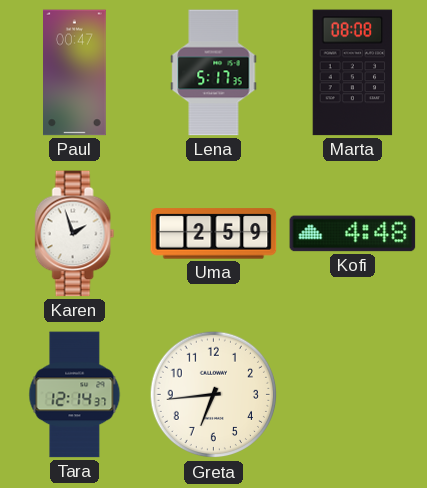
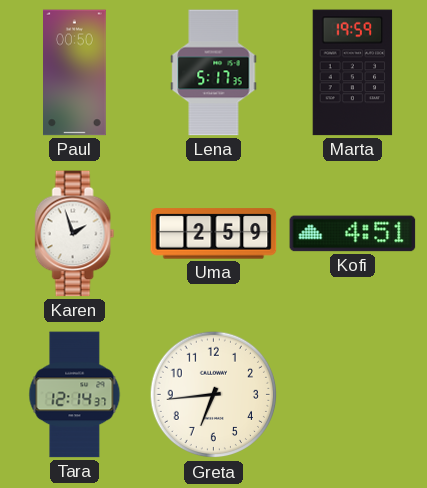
Paul: 00:47 -> 00:50
Marta: 08:08 -> 19:59
Kofi: 4:48 -> 4:51
